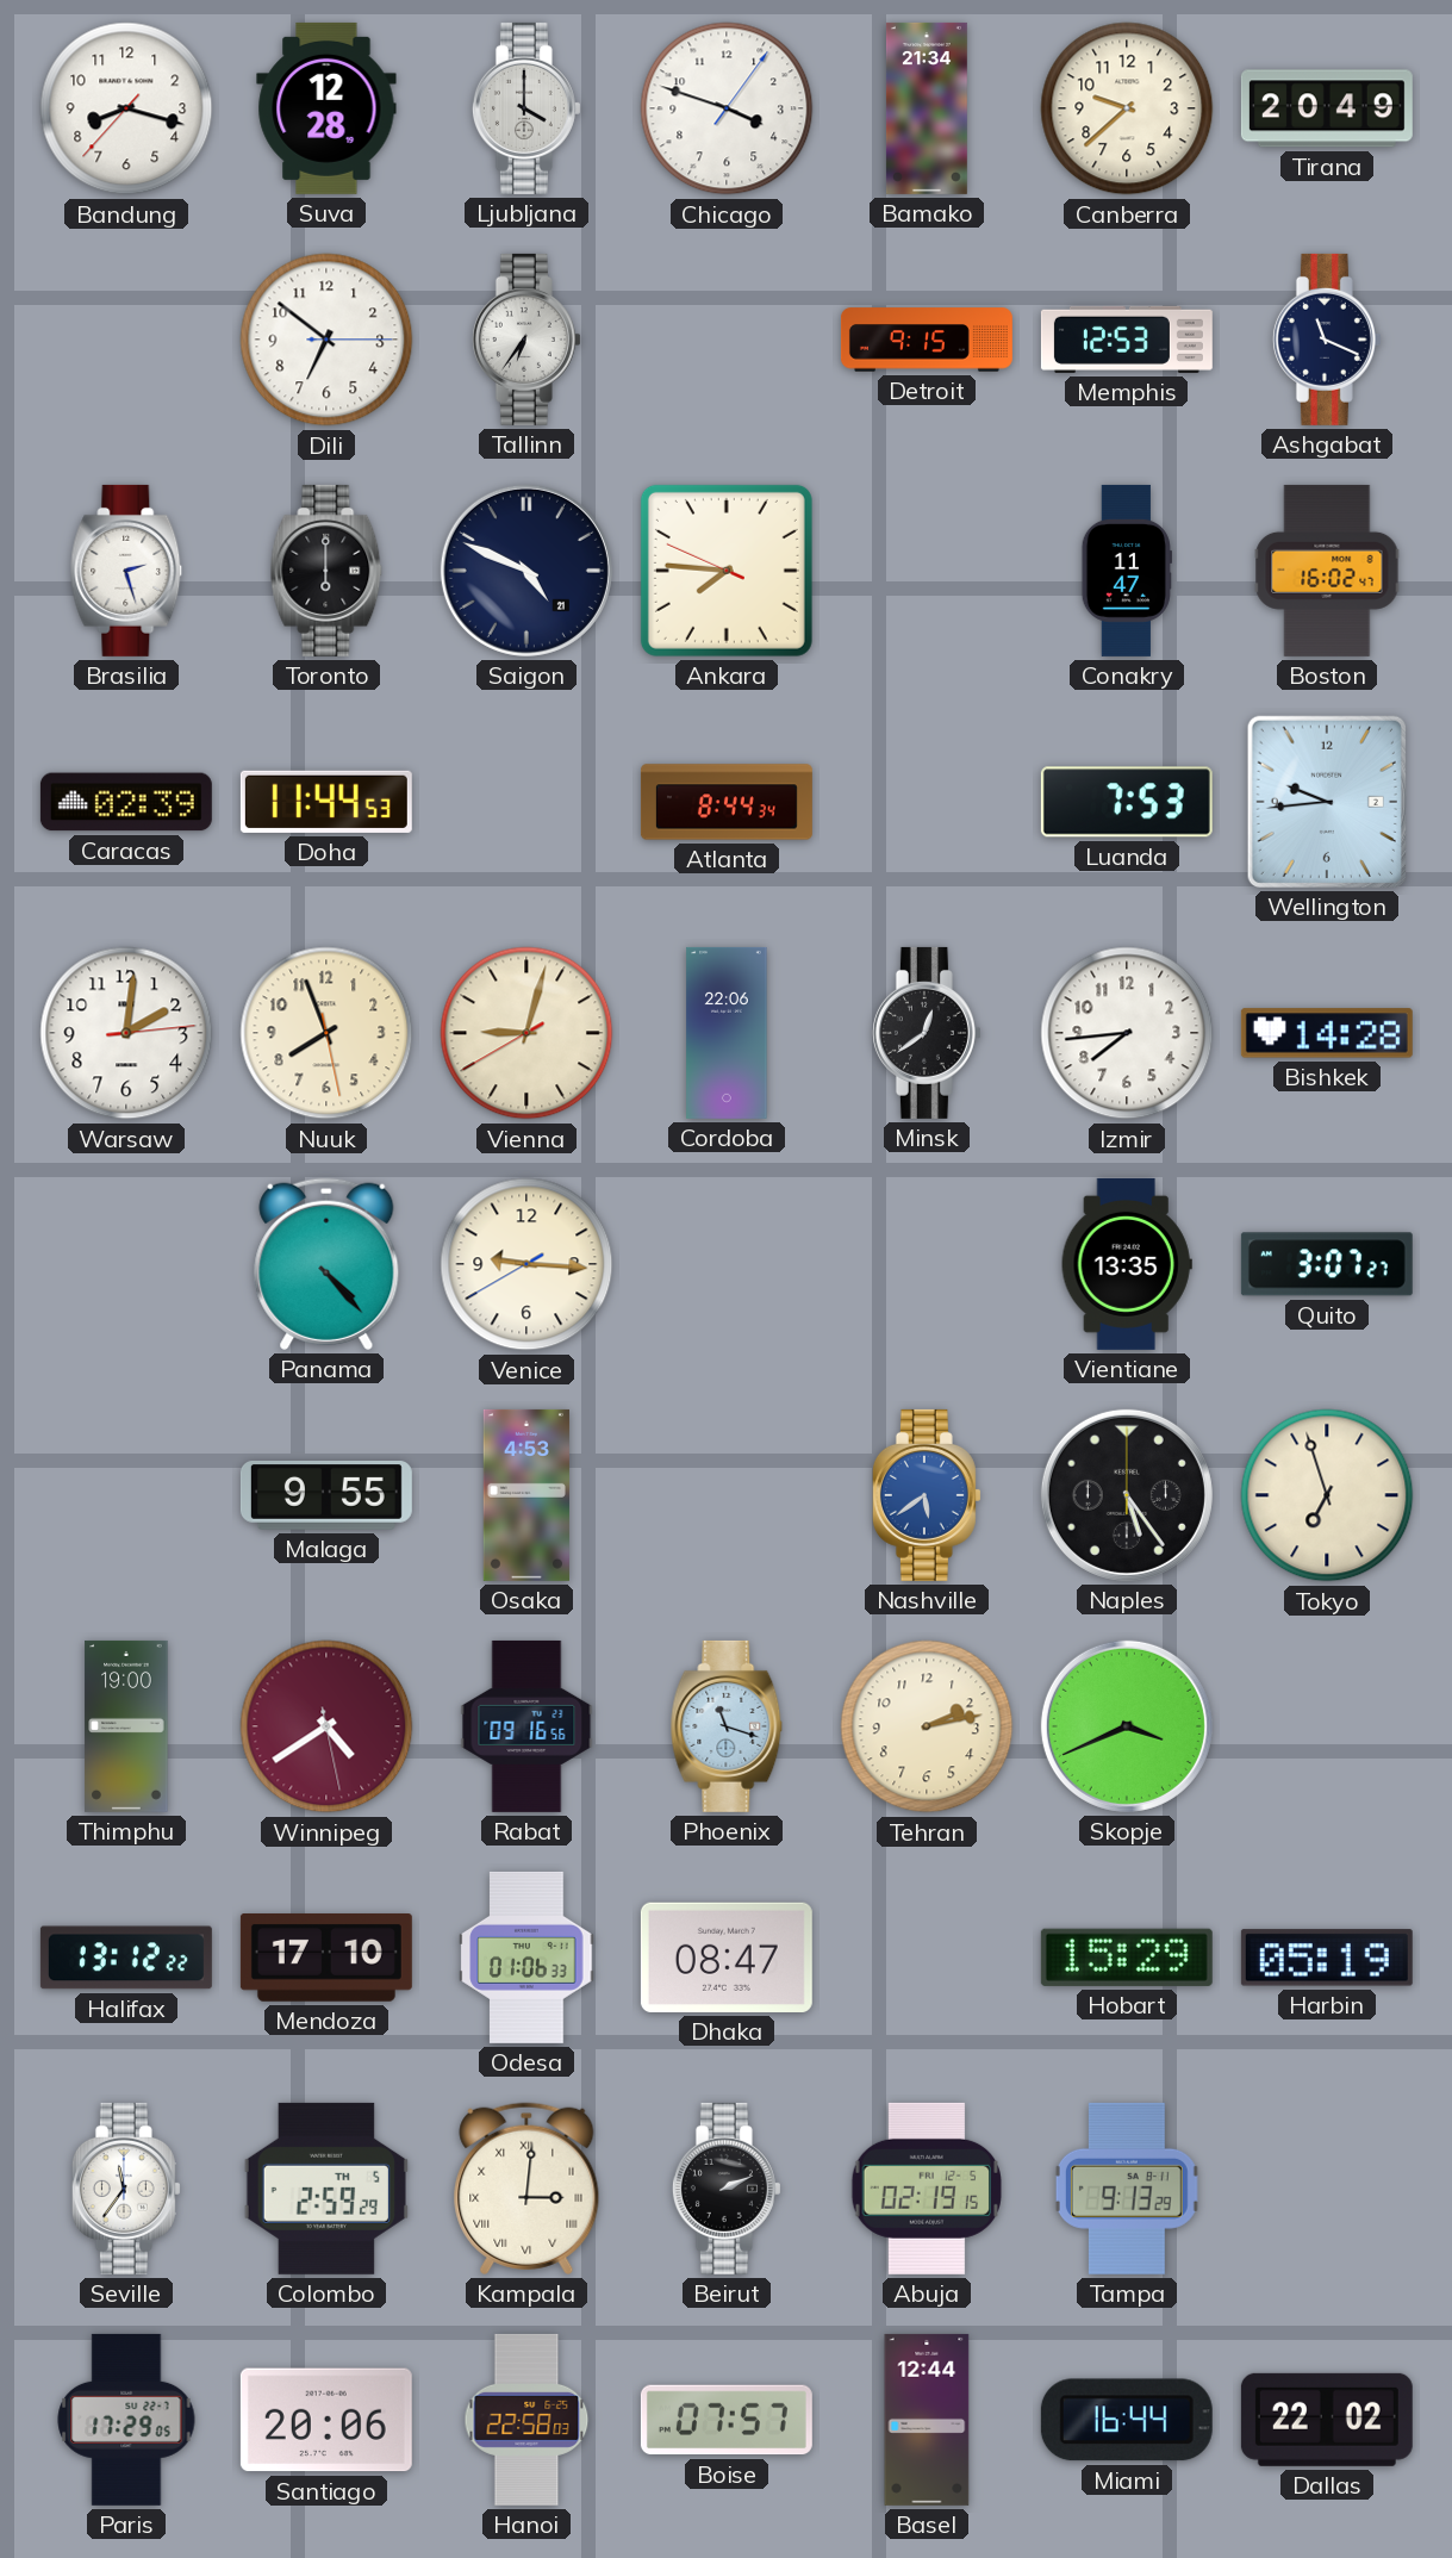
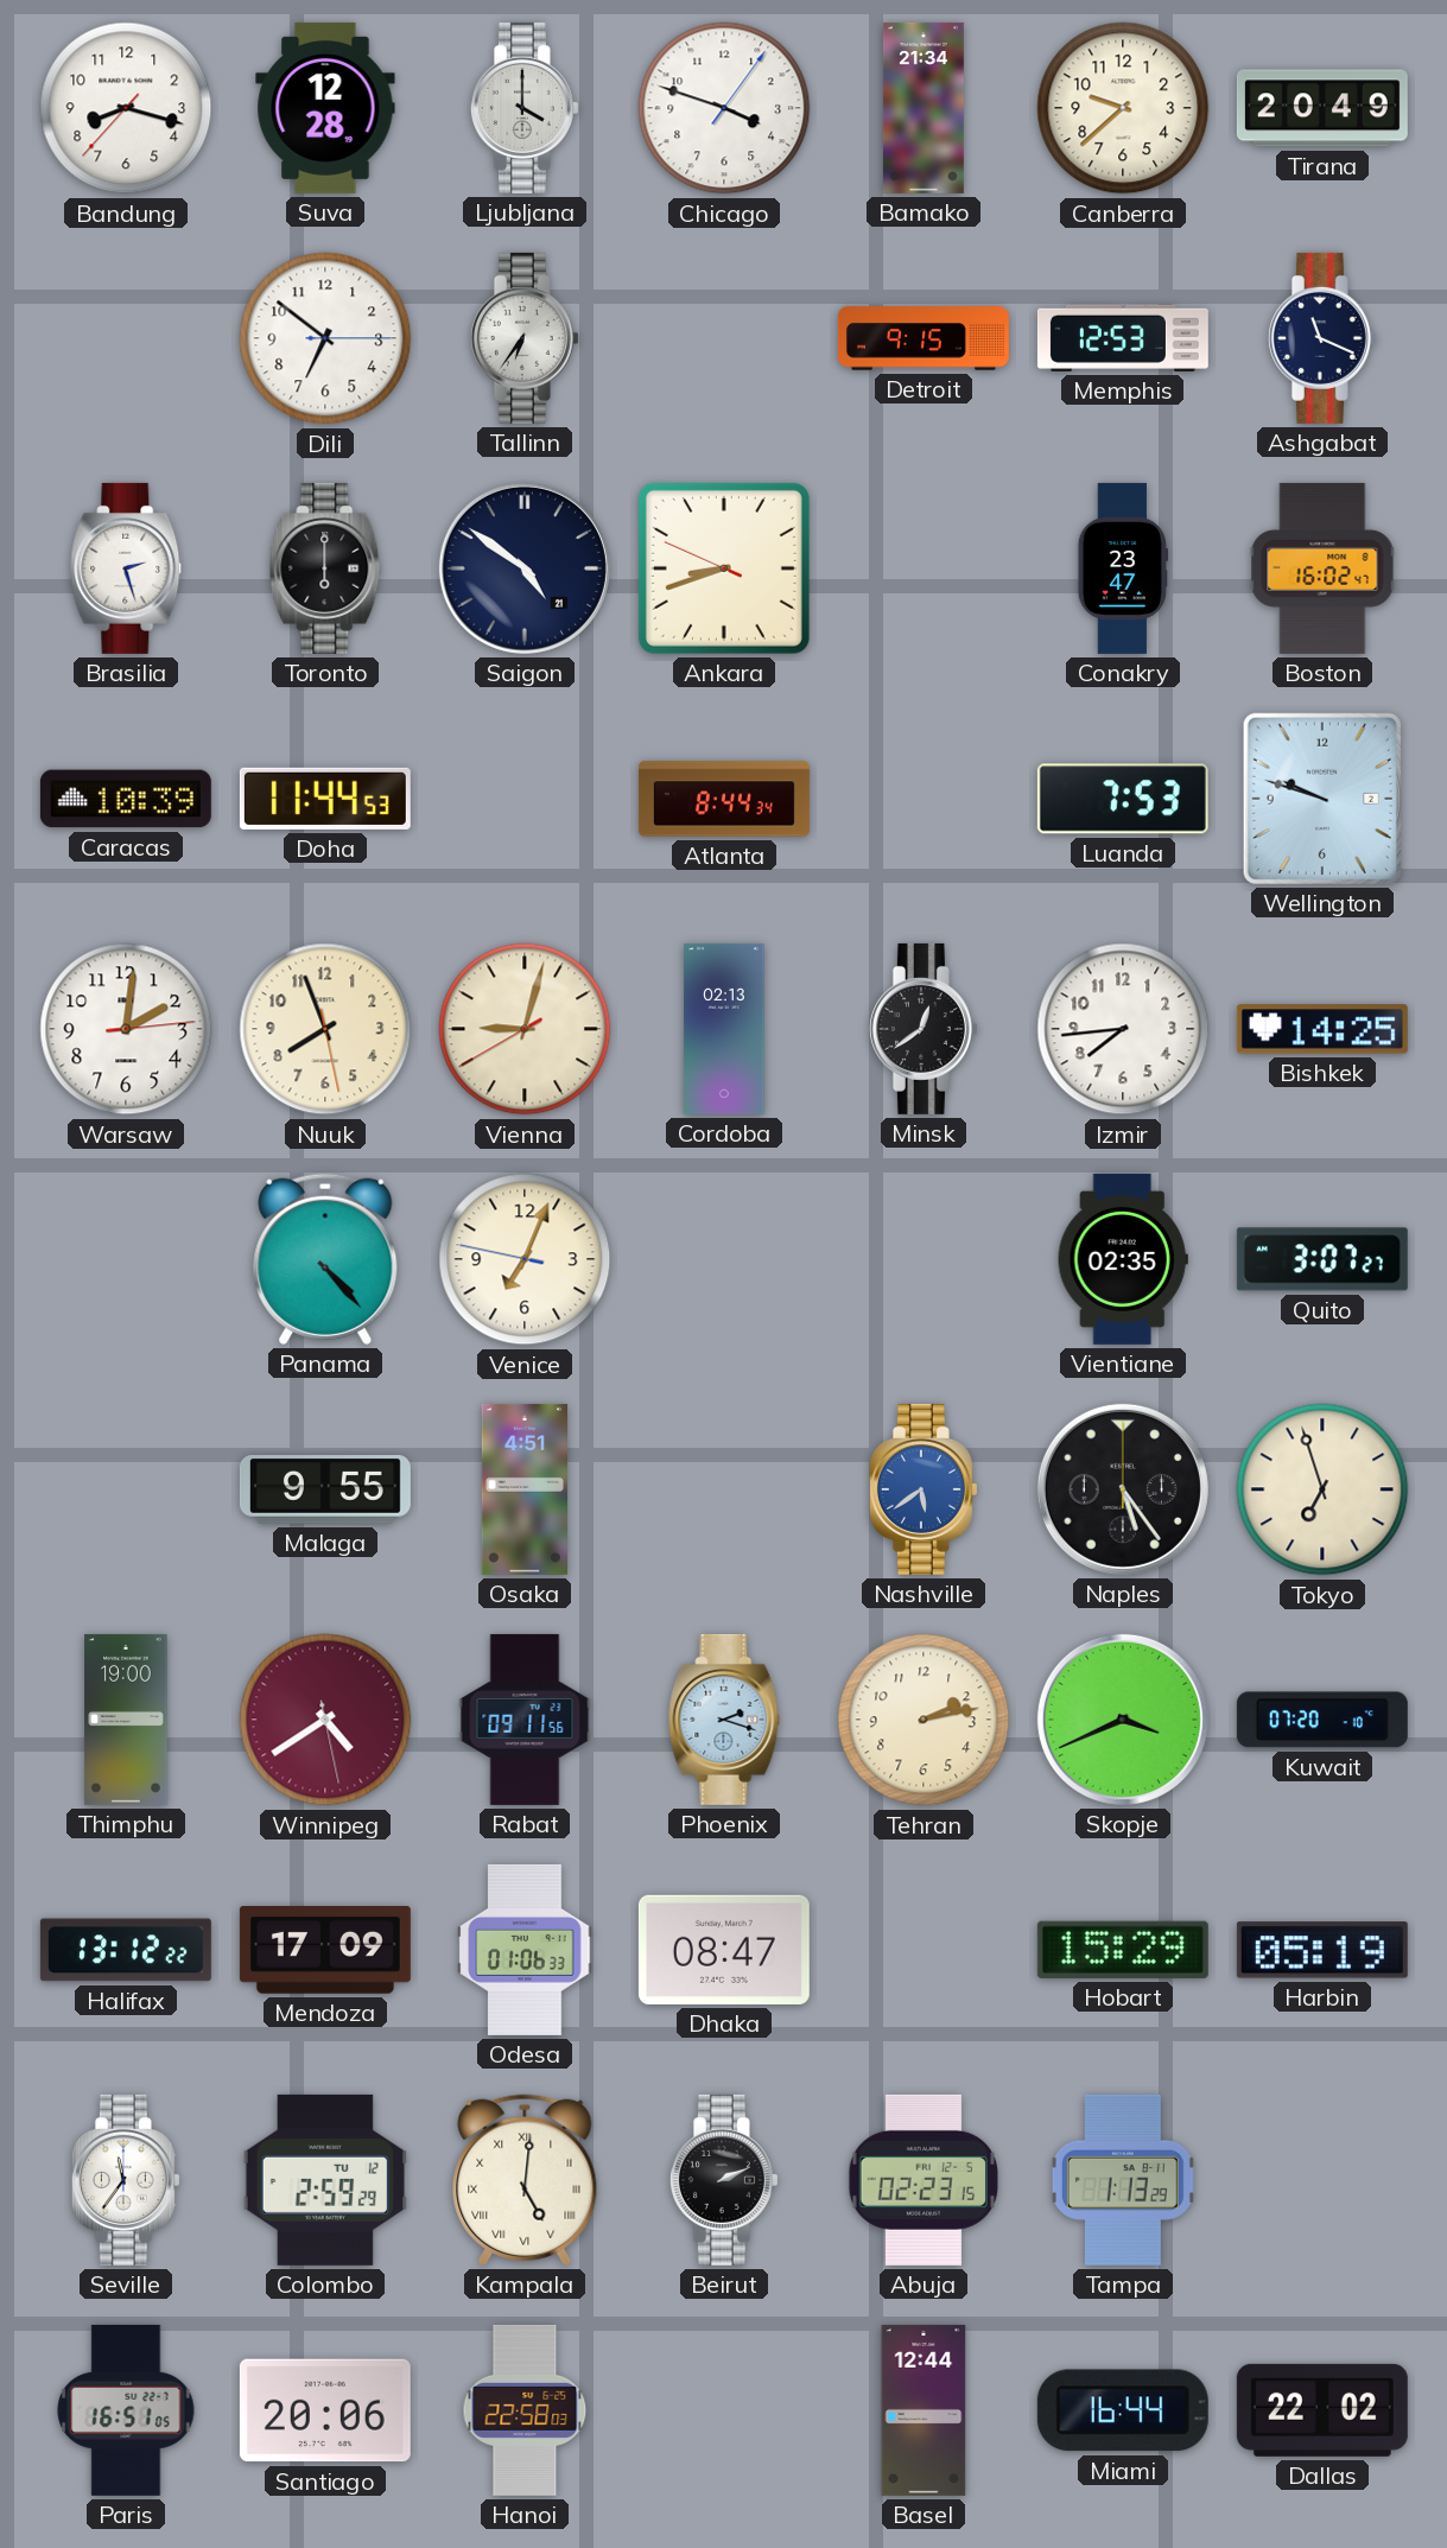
Saigon: 4:49 -> 4:51
Ankara: 7:45 -> 8:41
Conakry: 11:47 -> 23:47
Caracas: 02:39 -> 10:39
Wellington: 9:44 -> 9:48
Cordoba: 22:06 -> 02:13
Bishkek: 14:28 -> 14:25
Venice: 9:15 -> 7:03
Vientiane: 13:35 -> 02:35
Osaka: 4:53 -> 4:51
Rabat: 09:16 -> 09:11
Phoenix: 11:18 -> 2:18
Kuwait: none -> 07:20
Mendoza: 17:10 -> 17:09
Colombo date: TH 5 -> TU 12
Kampala: 3:01 -> 5:01
Abuja: 02:19 -> 02:23
Tampa: 9:13 -> 1:13
Paris: 17:29 -> 16:51
Boise: 07:57 -> none
